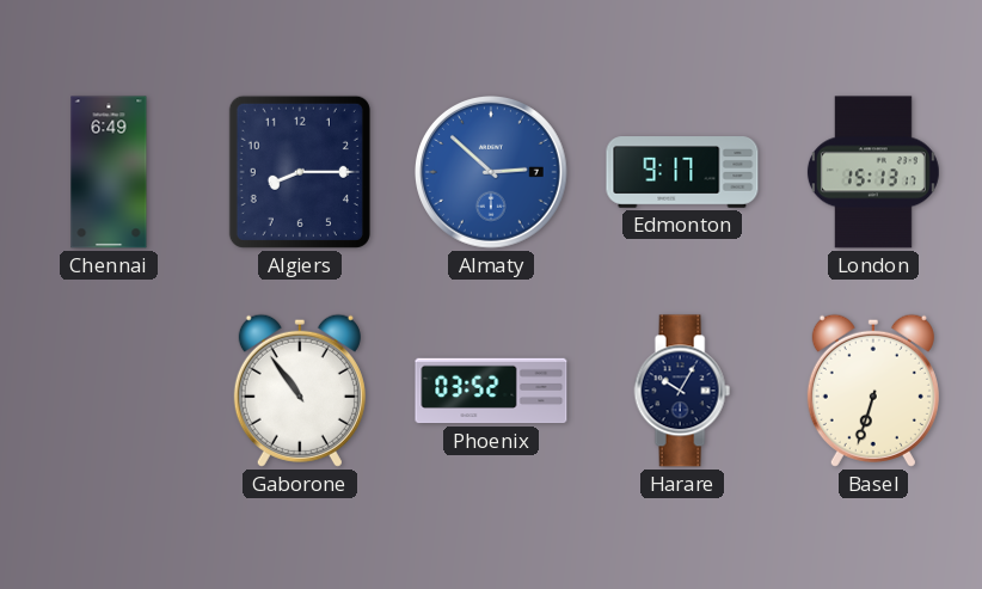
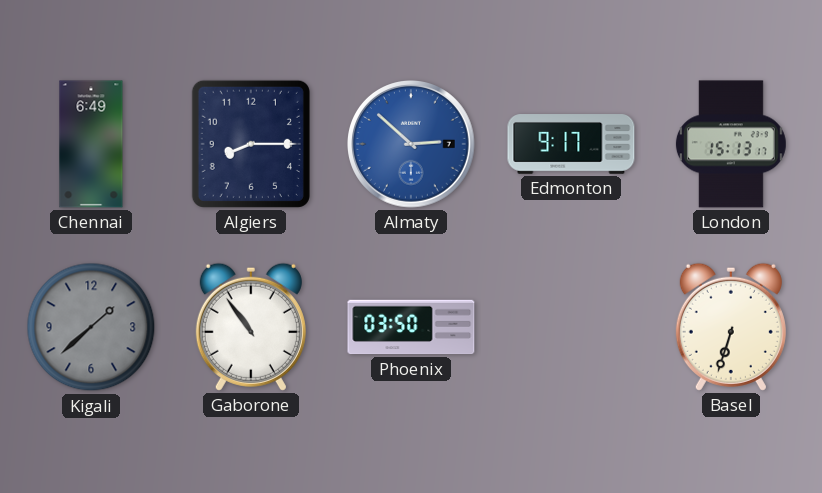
Kigali: none -> 1:38
Phoenix: 03:52 -> 03:50
Harare: 10:05 -> none
